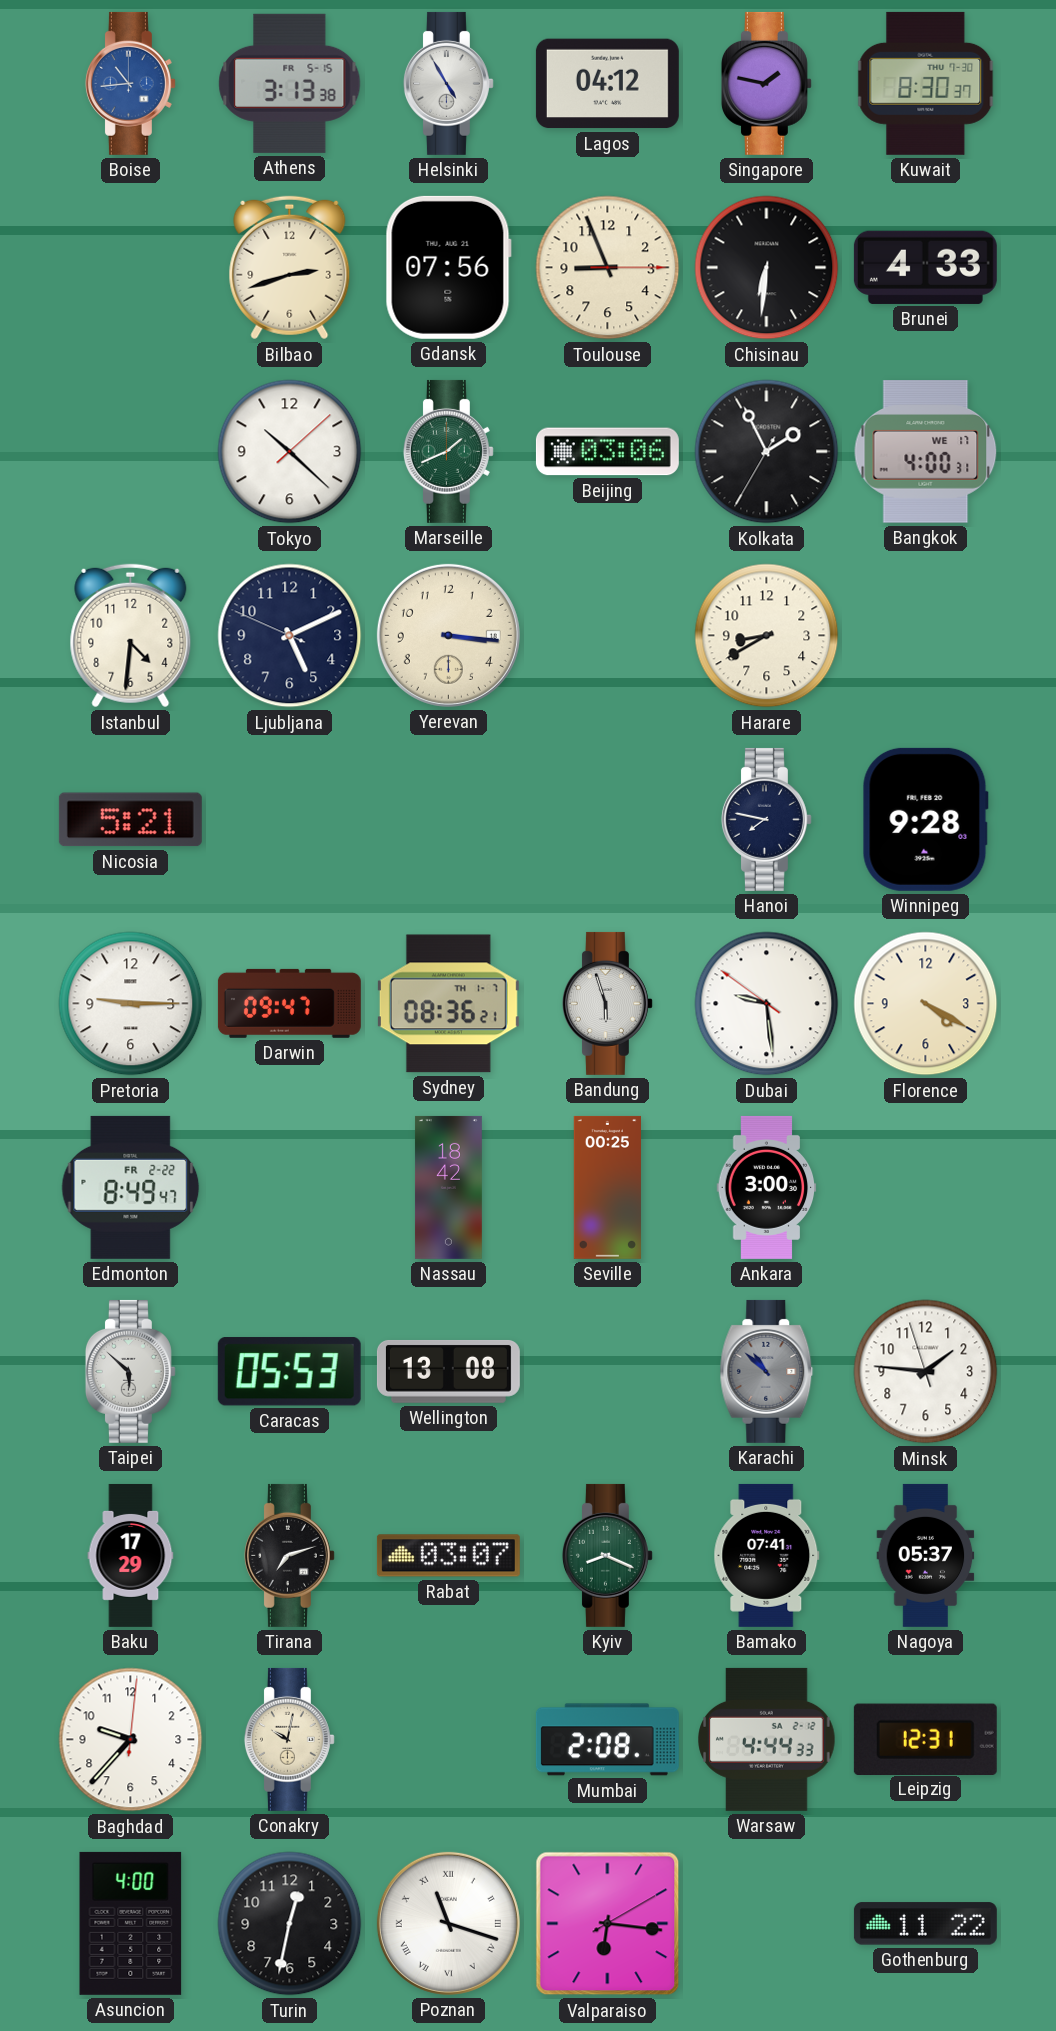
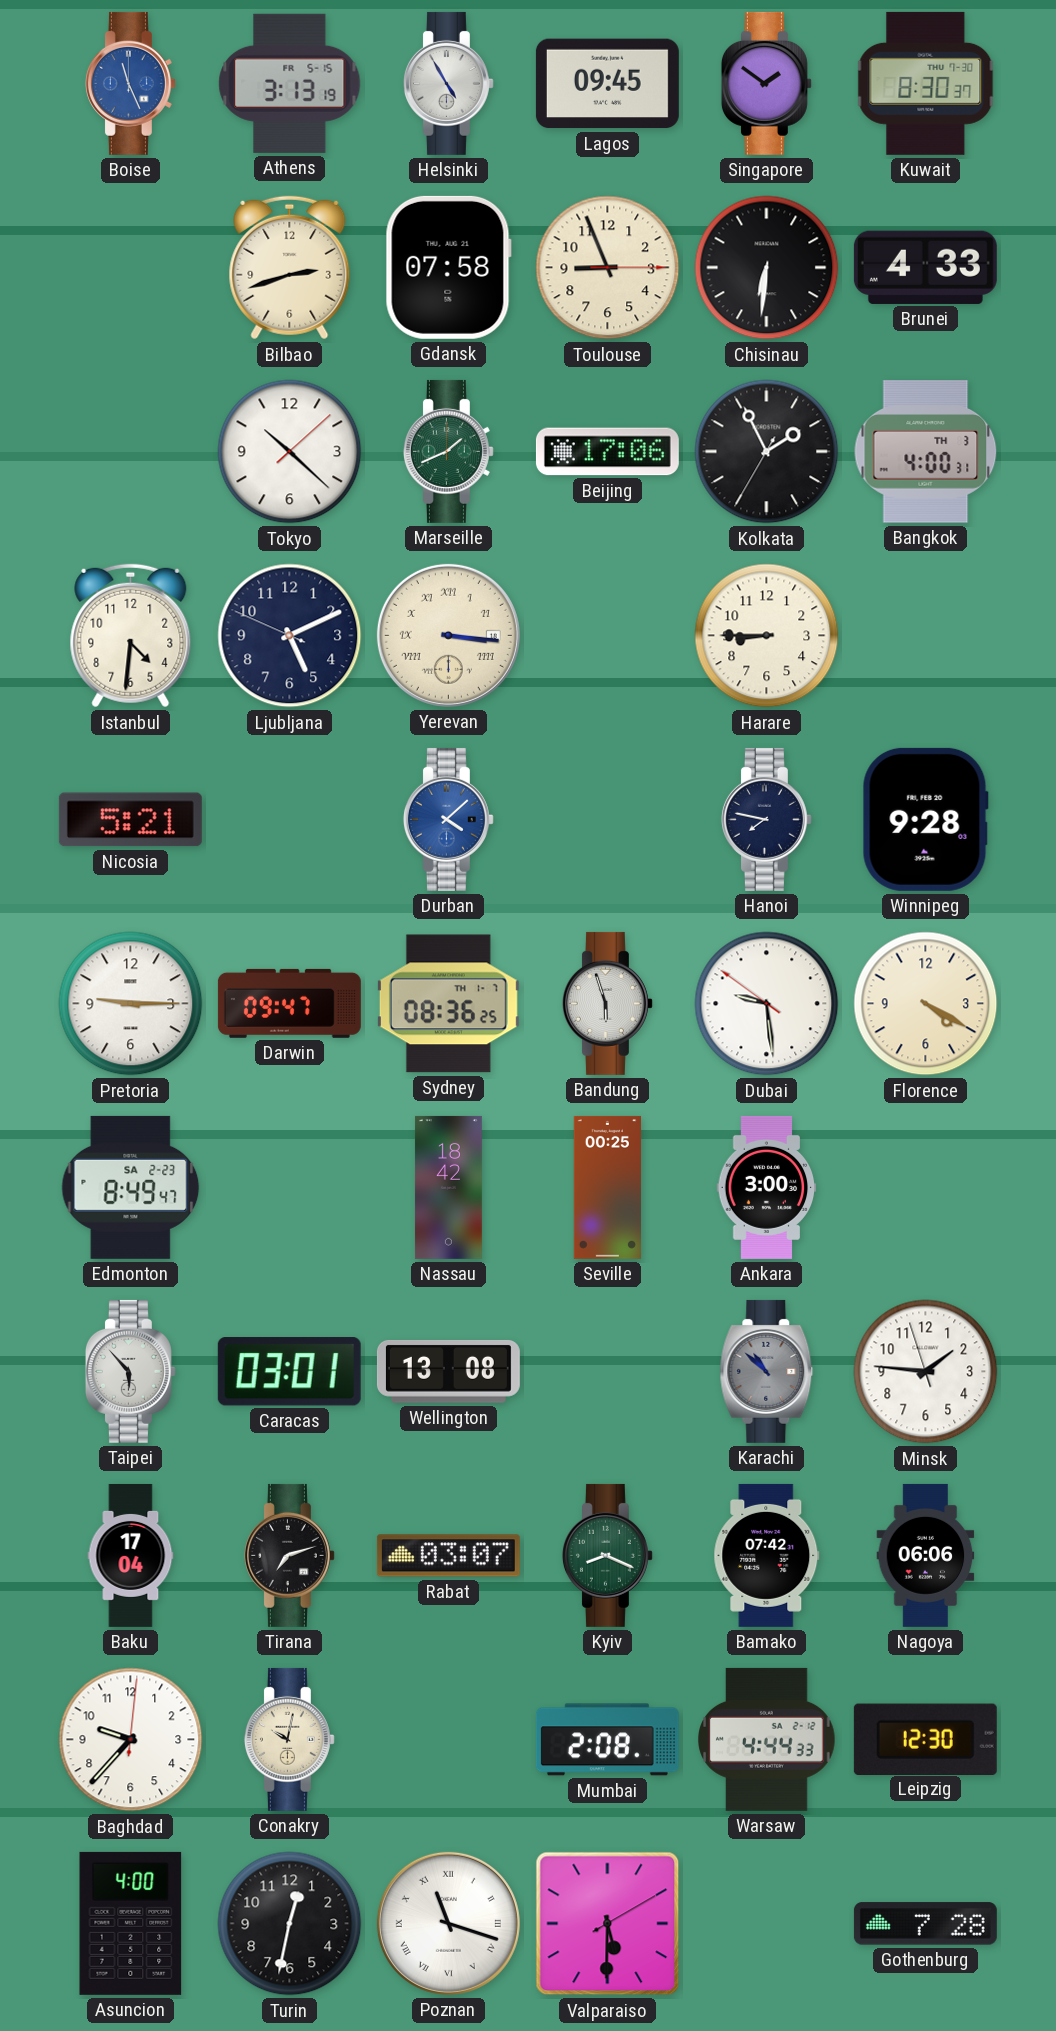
Boise: 10:44 -> 11:26
Athens: 3:13:38 -> 3:13:19
Lagos: 04:12 -> 09:45
Singapore: 1:47 -> 1:51
Gdansk: 07:56 -> 07:58
Beijing: 03:06 -> 17:06
Bangkok date: WE 17 -> TH 3
Yerevan numerals: Arabic -> Roman
Harare: 8:40 -> 8:45
Durban: none -> 4:08
Sydney: 08:36:21 -> 08:36:25
Edmonton date: FR 2-22 -> SA 2-23
Taipei: 5:52 -> 5:53
Caracas: 05:53 -> 03:01
Baku: 17:29 -> 17:04
Bamako: 07:41 -> 07:42
Nagoya: 05:37 -> 06:06
Leipzig: 12:31 -> 12:30
Valparaiso: 6:16 -> 5:30
Gothenburg: 11:22 -> 7:28
